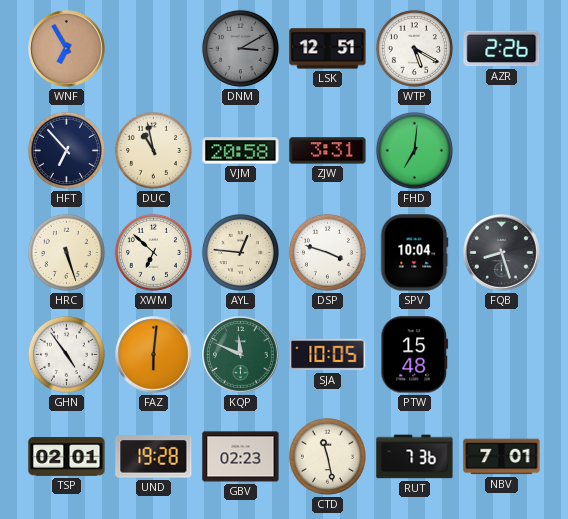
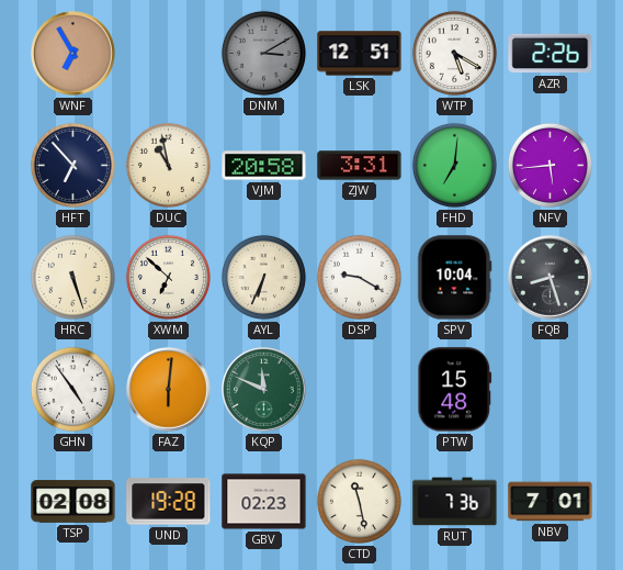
NFV: none -> 5:44
AYL: 12:46 -> 6:34
DSP: 3:48 -> 9:20
SJA: 10:05 -> none
TSP: 02:01 -> 02:08
